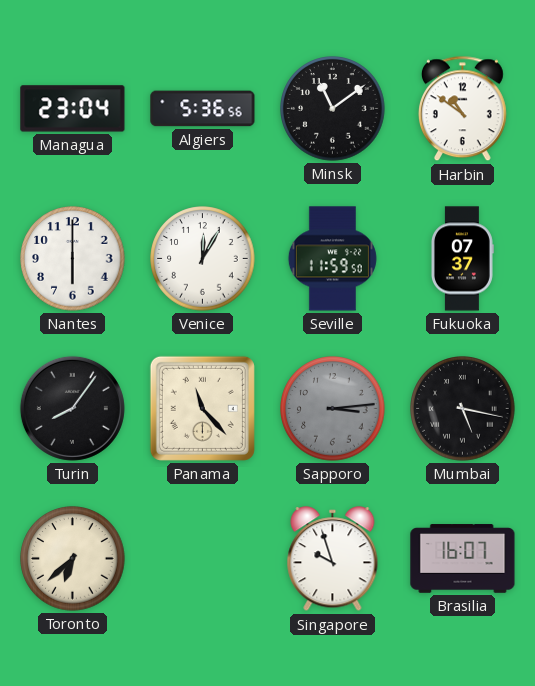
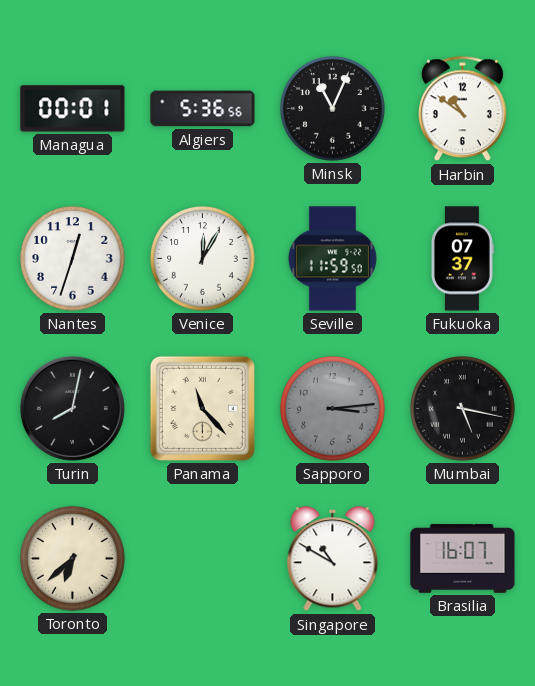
Managua: 23:04 -> 00:01
Minsk: 11:09 -> 11:04
Nantes: 6:00 -> 12:33
Turin: 8:06 -> 8:02
Singapore: 9:57 -> 10:50
